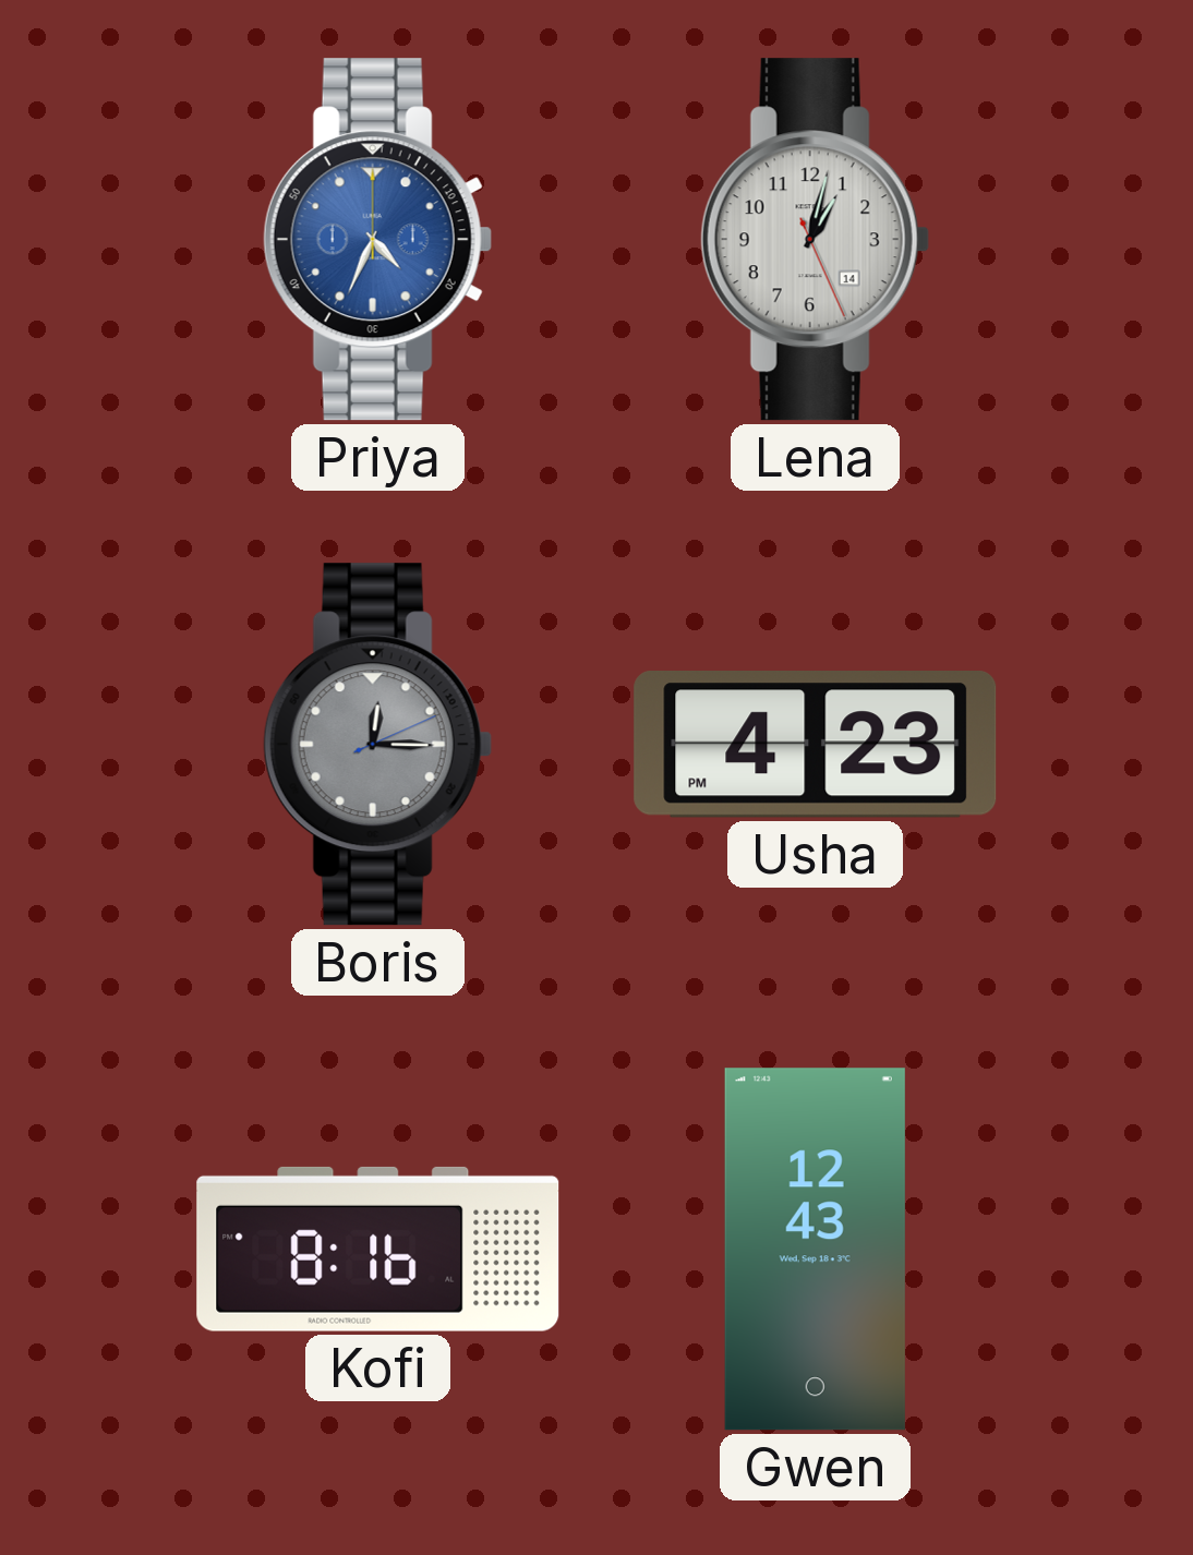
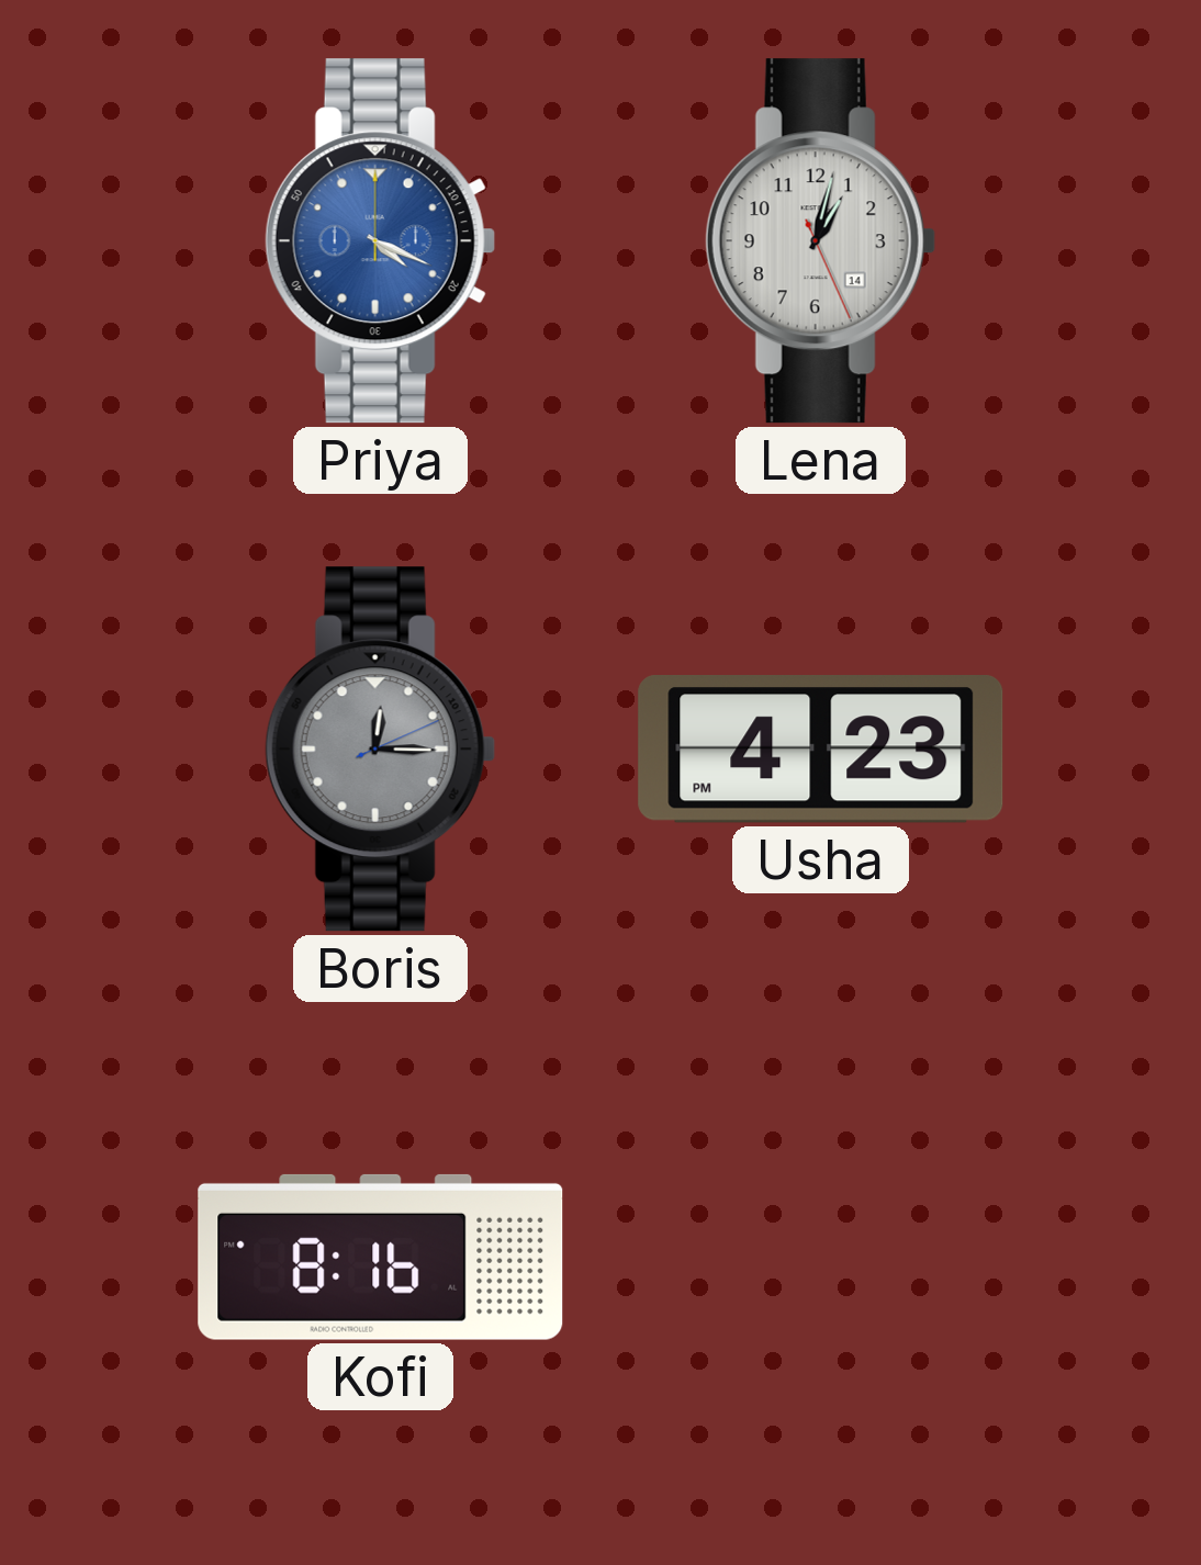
Priya: 4:34 -> 4:19
Gwen: 12:43 -> none
